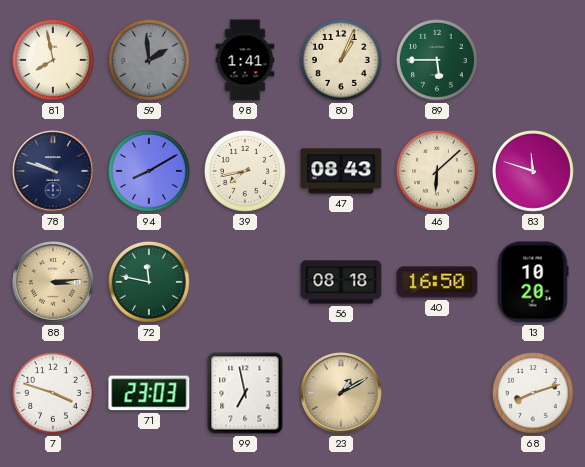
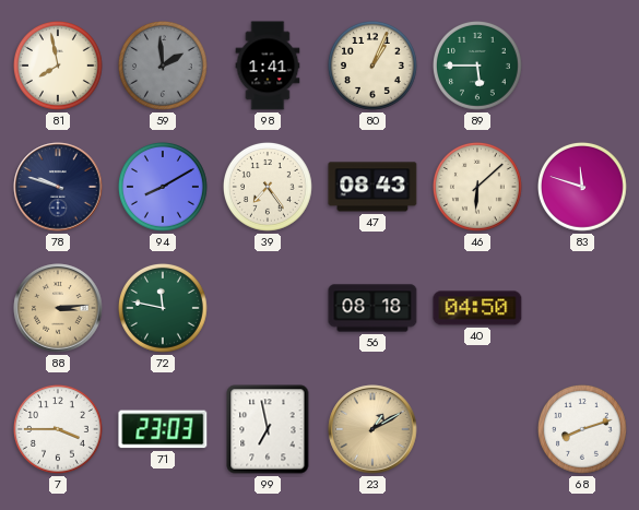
39: 7:43 -> 7:24
40: 16:50 -> 04:50
13: 10:20 -> none
7: 3:48 -> 3:45
